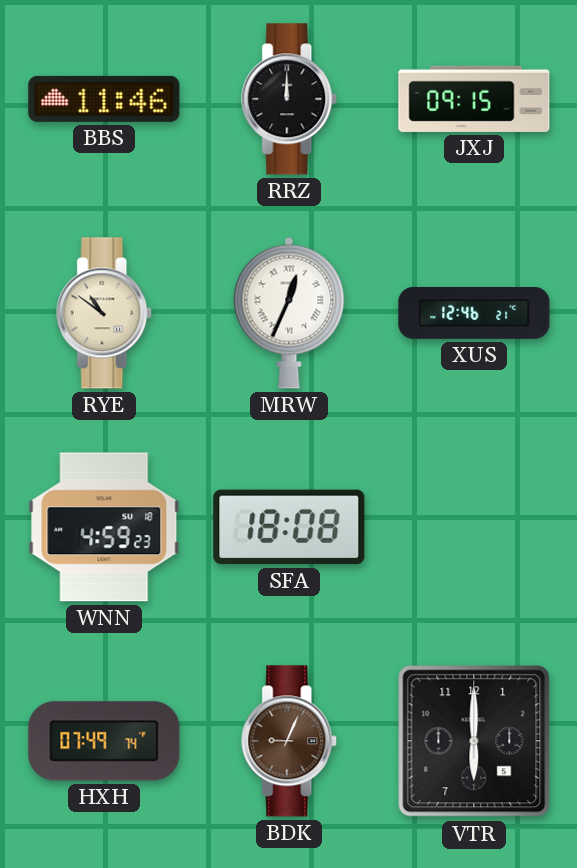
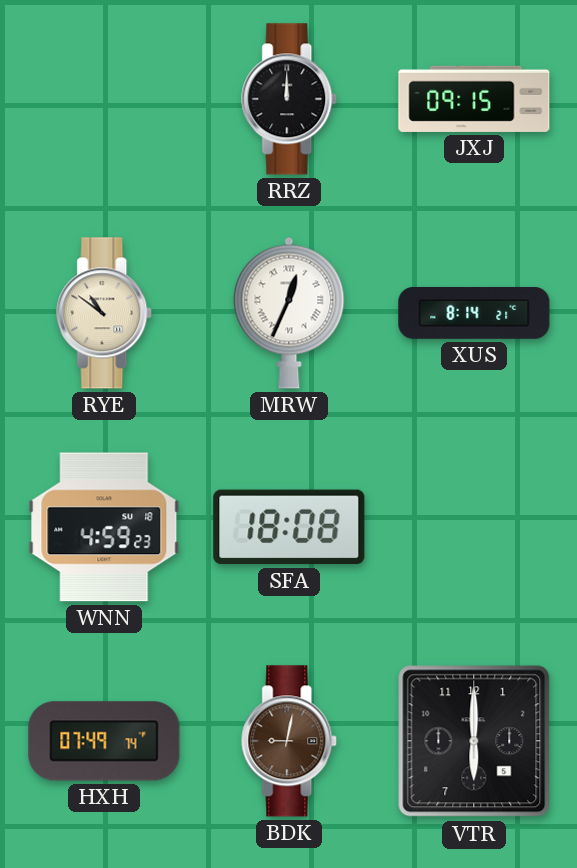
BBS: 11:46 -> none
XUS: 12:46 -> 8:14
BDK: 9:04 -> 9:02
